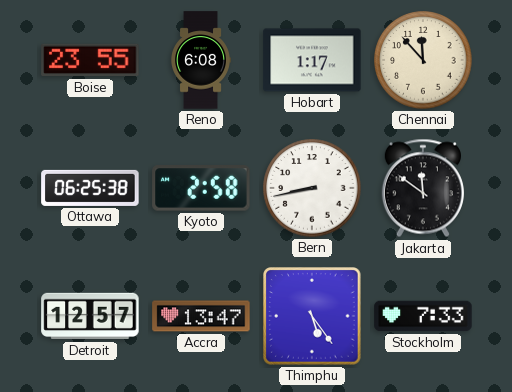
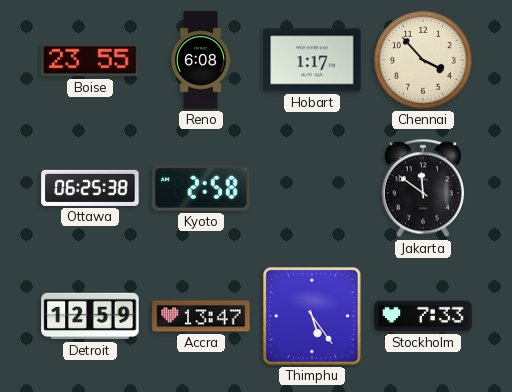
Chennai: 11:53 -> 3:53
Bern: 8:43 -> none
Detroit: 12:57 -> 12:59
